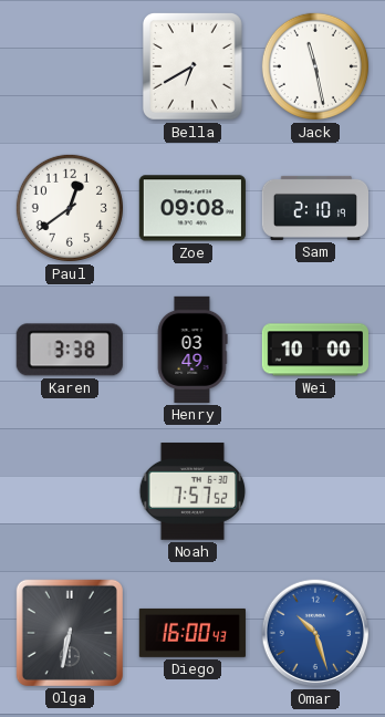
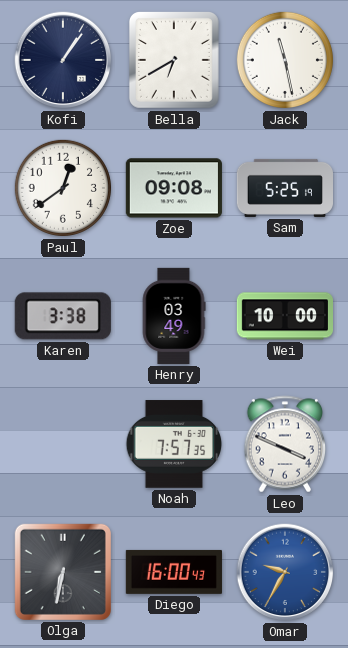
Kofi: none -> 1:06
Sam: 2:10 -> 5:25
Noah: 7:57:52 -> 7:57:35
Leo: none -> 3:49
Omar: 10:27 -> 9:35
